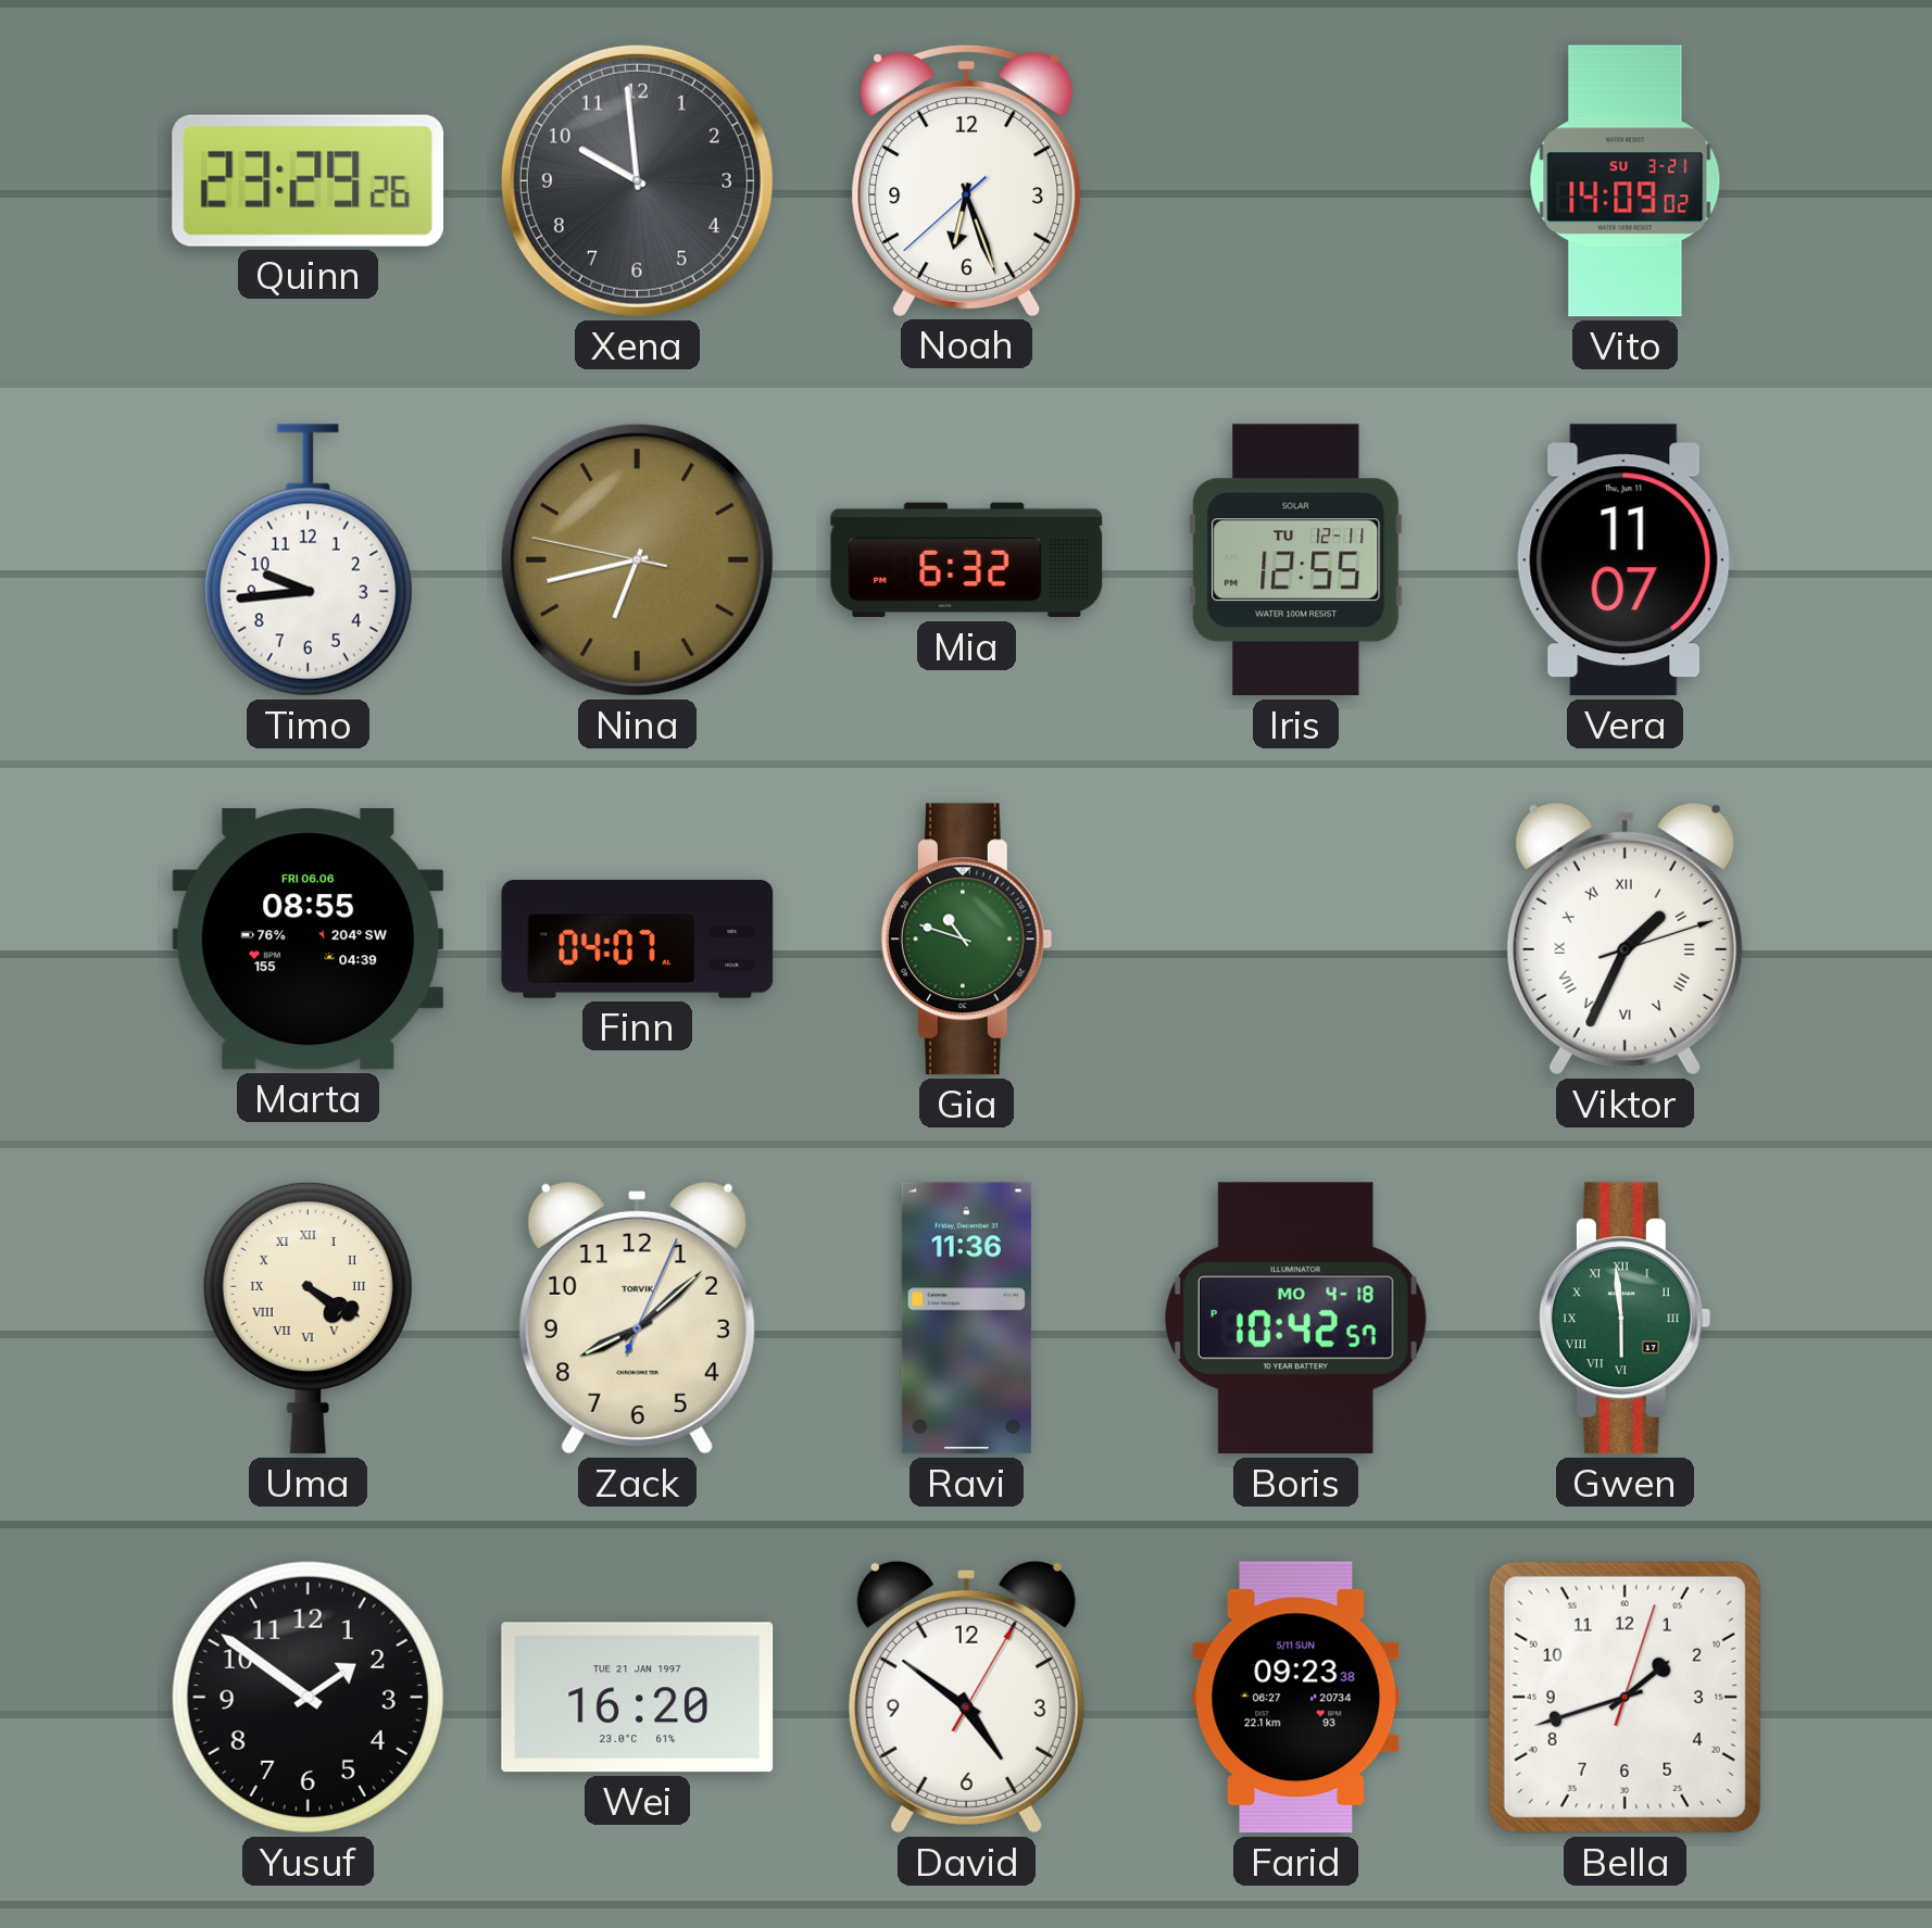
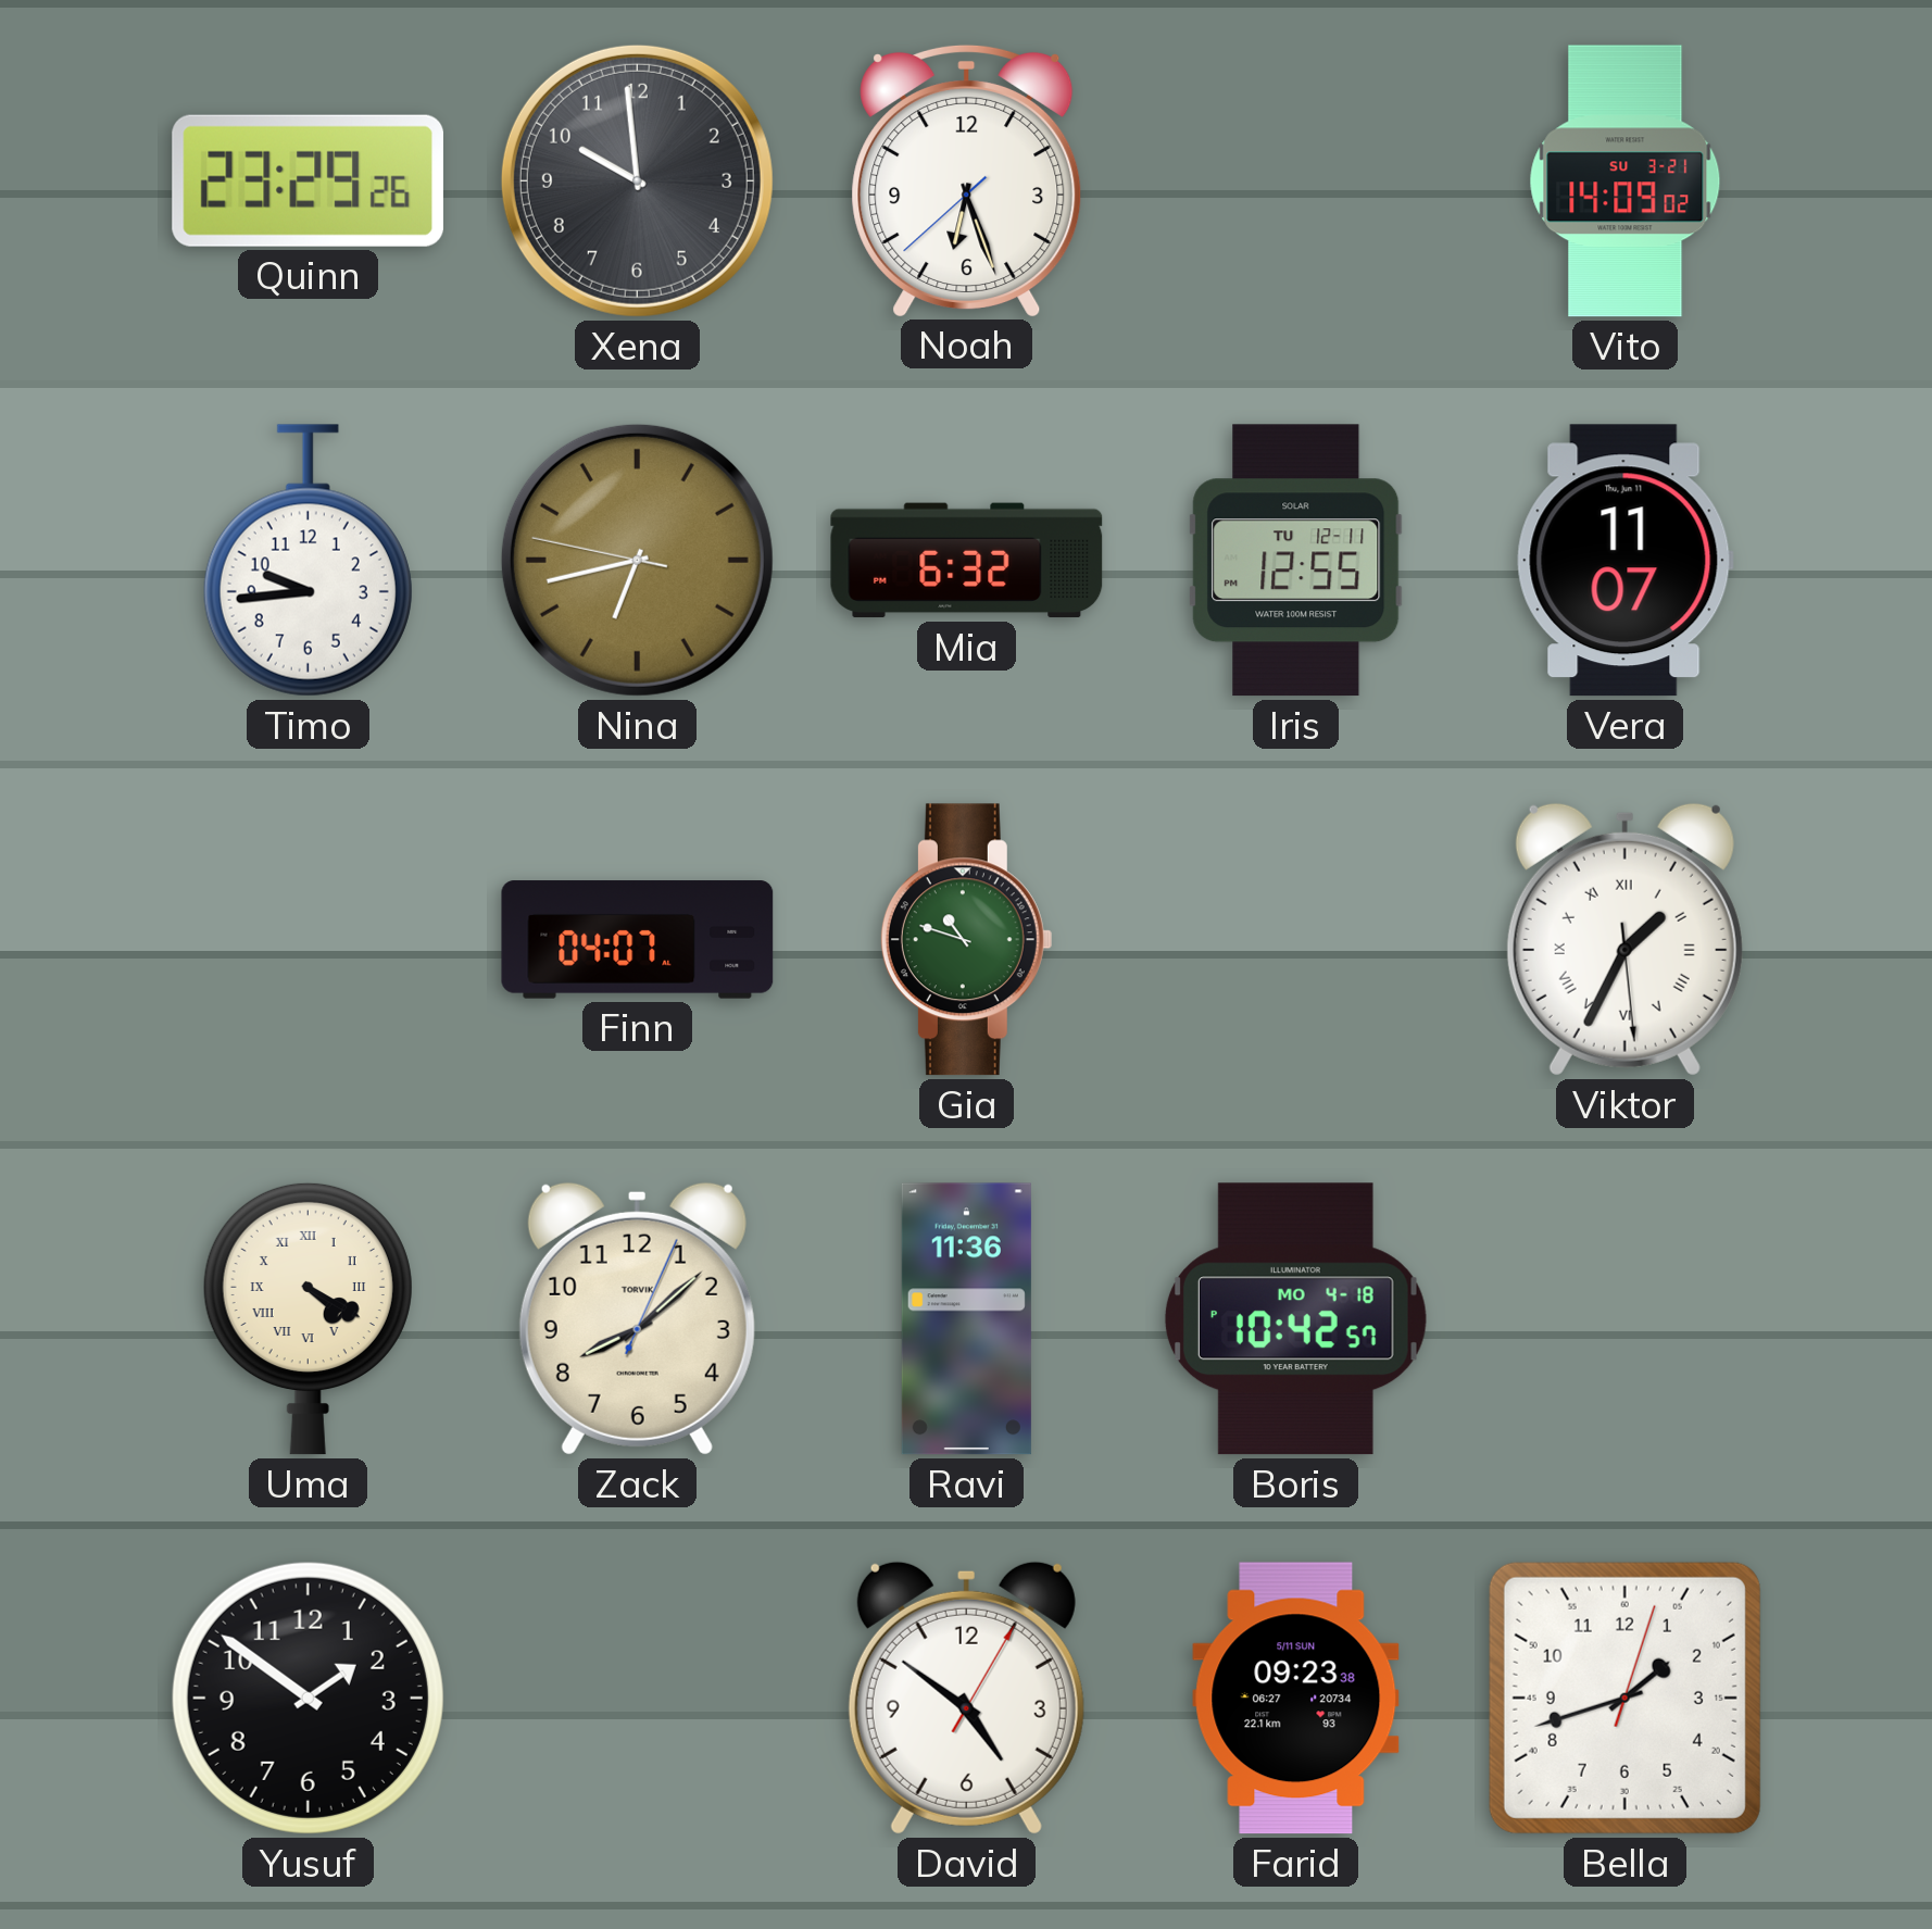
Marta: 08:55 -> none
Viktor: 1:34:12 -> 1:34:29
Gwen: 5:59 -> none
Wei: 16:20 -> none
